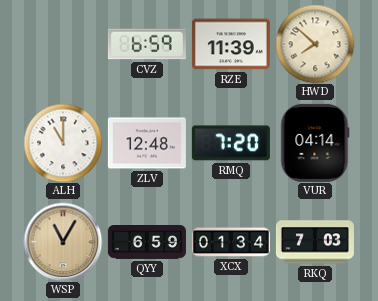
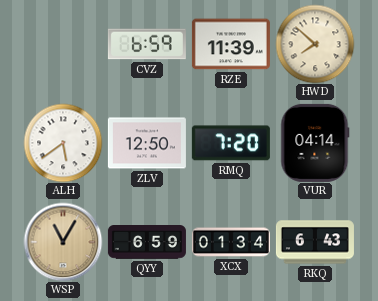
ALH: 11:00 -> 5:39
ZLV: 12:48 -> 12:50
RKQ: 7:03 -> 6:43
